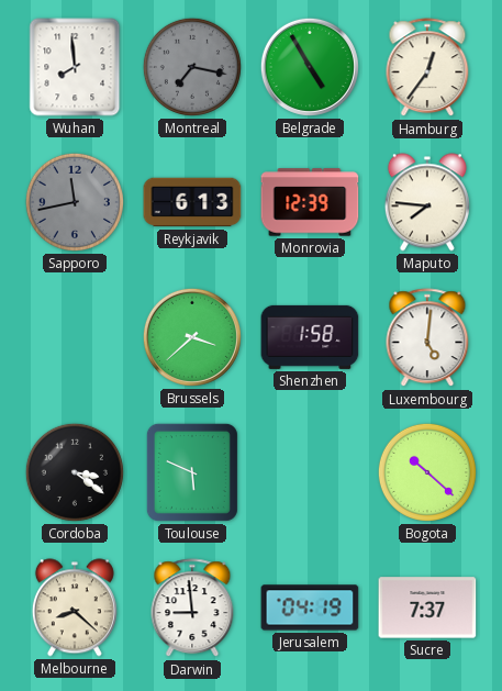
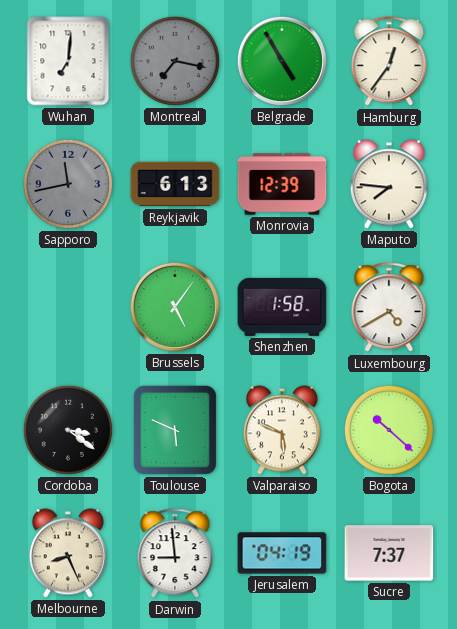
Wuhan: 7:59 -> 7:01
Brussels: 3:38 -> 5:06
Luxembourg: 5:01 -> 4:40
Valparaiso: none -> 5:49
Melbourne: 8:22 -> 8:26
